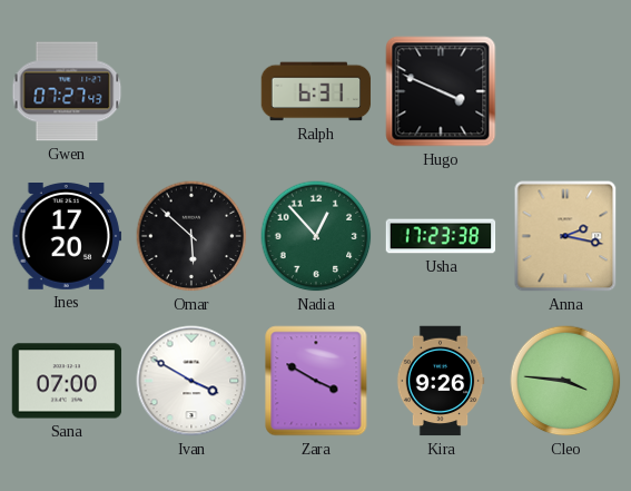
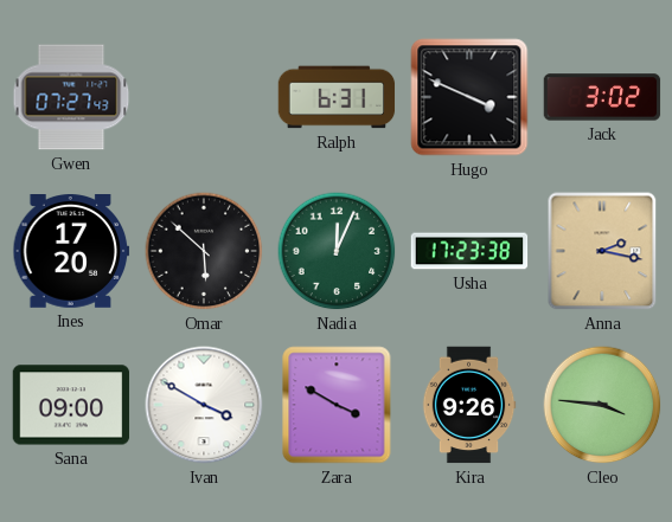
Jack: none -> 3:02
Nadia: 12:53 -> 12:04
Sana: 07:00 -> 09:00
